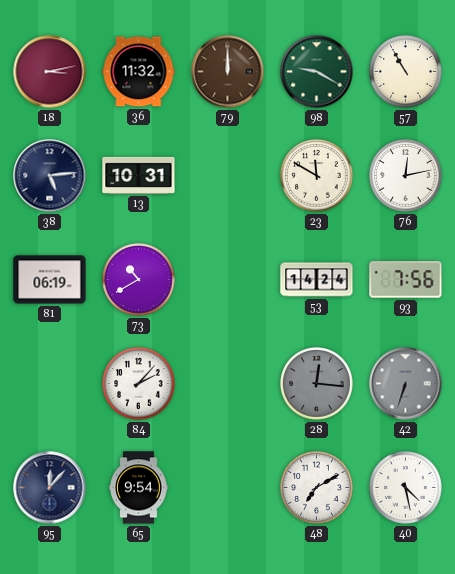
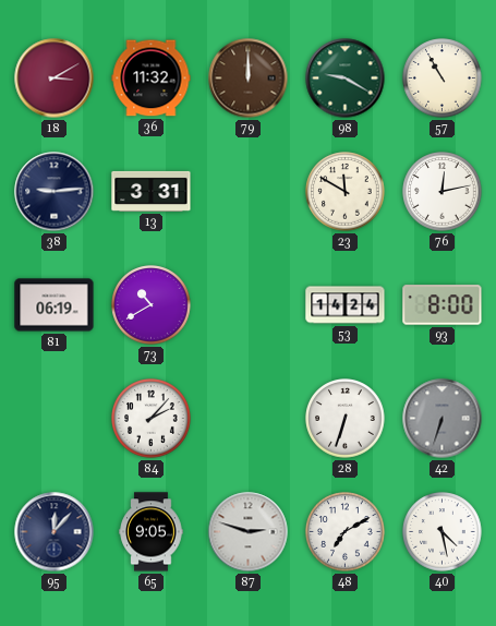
18: 3:13 -> 3:10
38: 5:14 -> 9:14
13: 10:31 -> 3:31
93: 7:56 -> 8:00
28: 12:16 -> 6:33
28 dial: grey -> white
65: 9:54 -> 9:05
87: none -> 2:48
